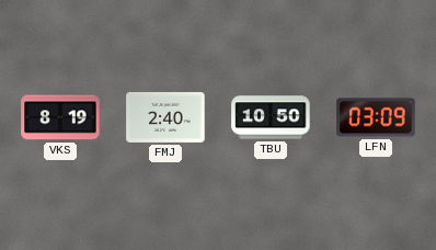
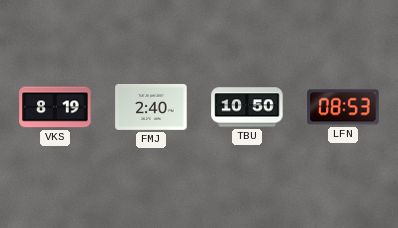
LFN: 03:09 -> 08:53
